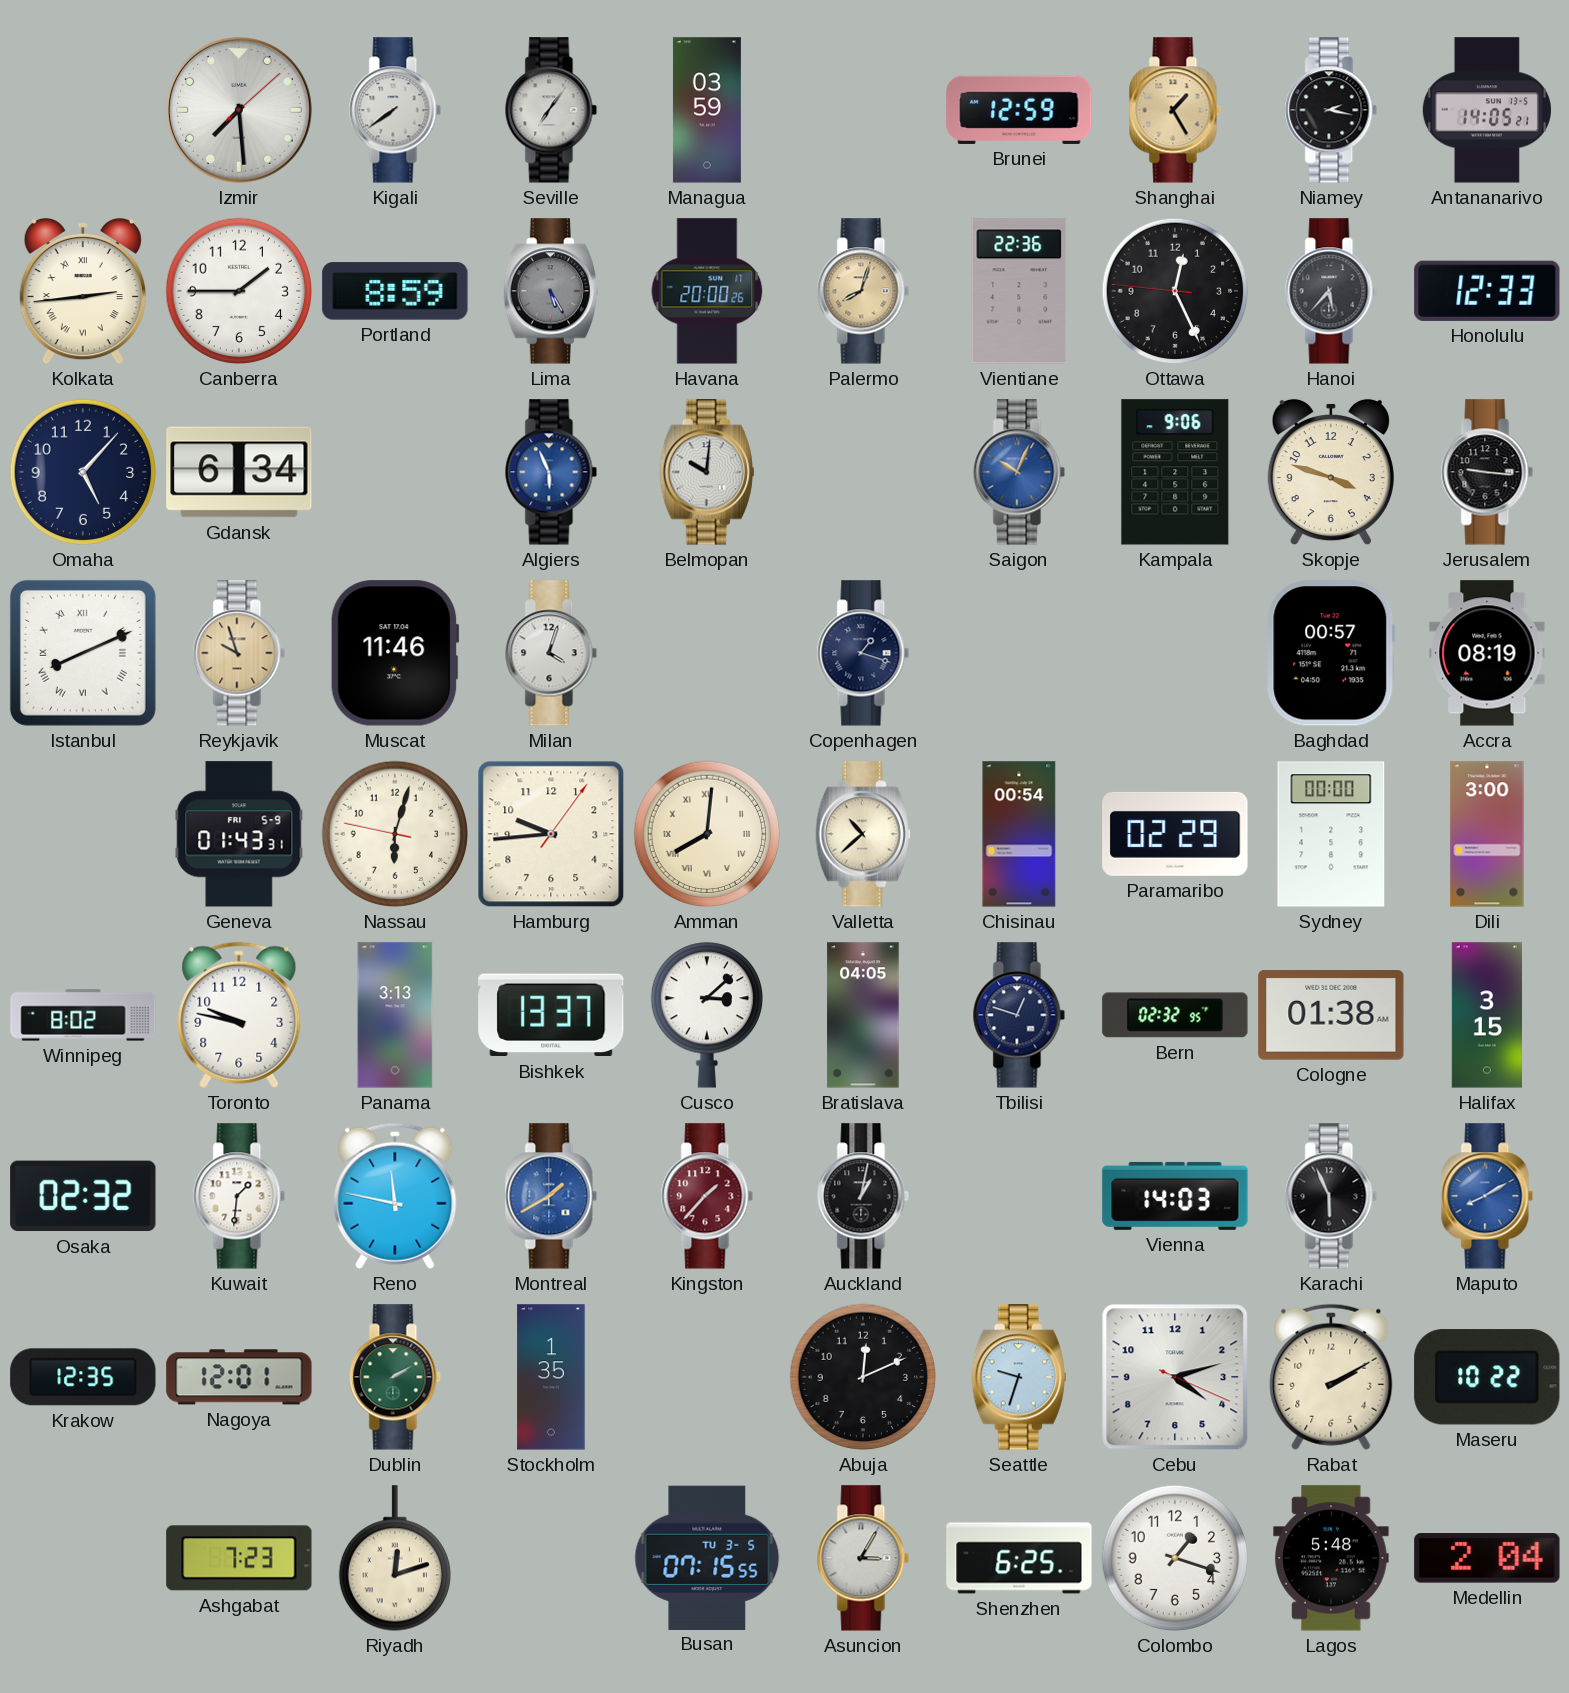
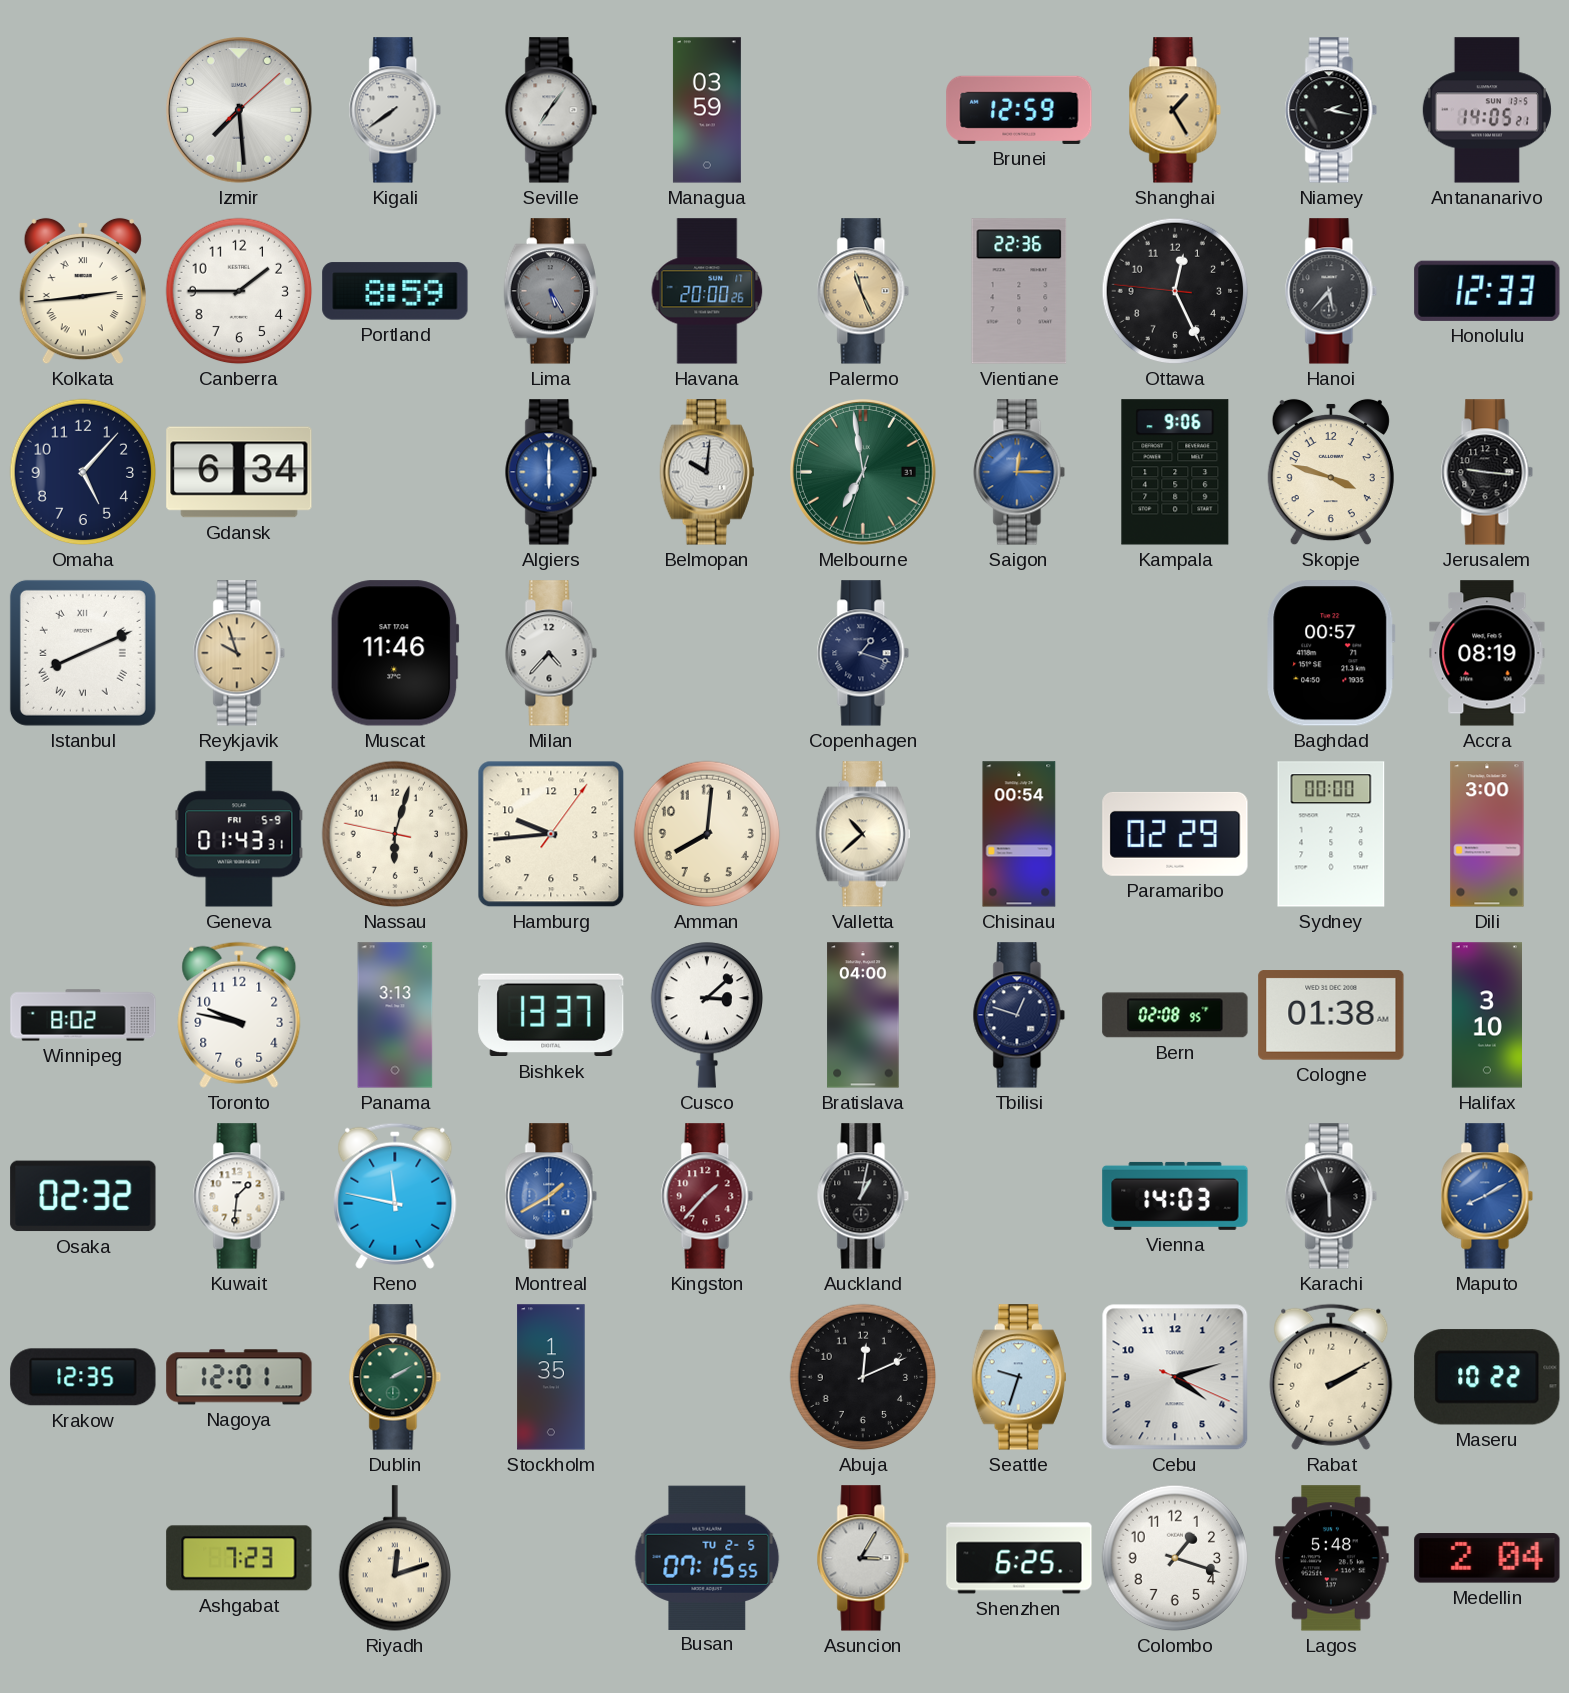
Palermo: 8:03 -> 11:26
Algiers: 5:56 -> 6:00
Melbourne: none -> 6:58
Saigon: 10:04 -> 12:15
Milan: 4:03 -> 4:37
Amman numerals: Roman -> Arabic
Bratislava: 04:05 -> 04:00
Bern: 02:32 -> 02:08
Halifax: 3:15 -> 3:10
Busan date: TU 3-5 -> TU 2-5
